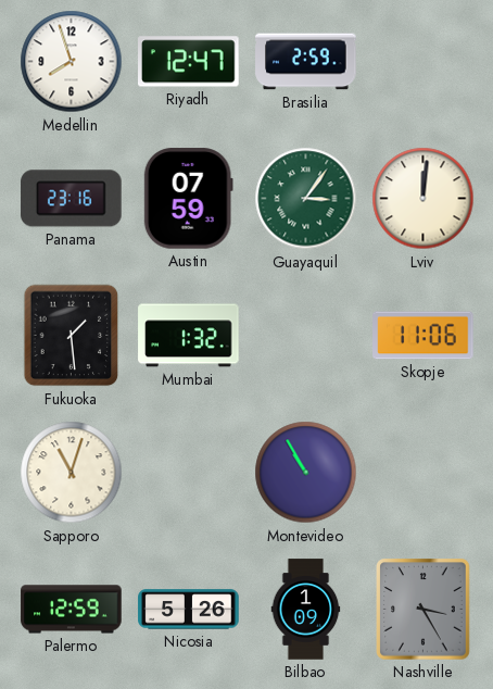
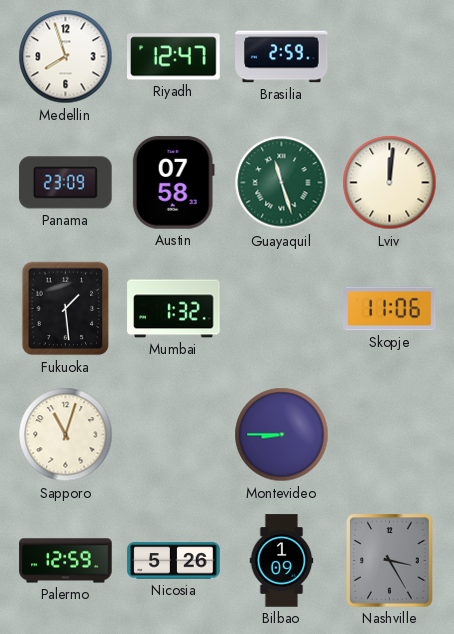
Panama: 23:16 -> 23:09
Austin: 07:59 -> 07:58
Guayaquil: 3:06 -> 11:27
Montevideo: 10:55 -> 8:45
